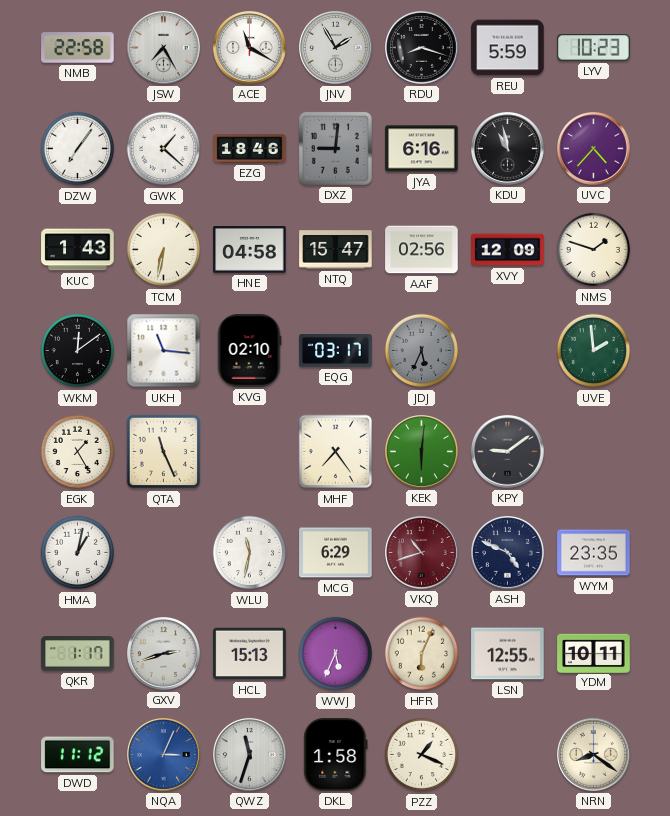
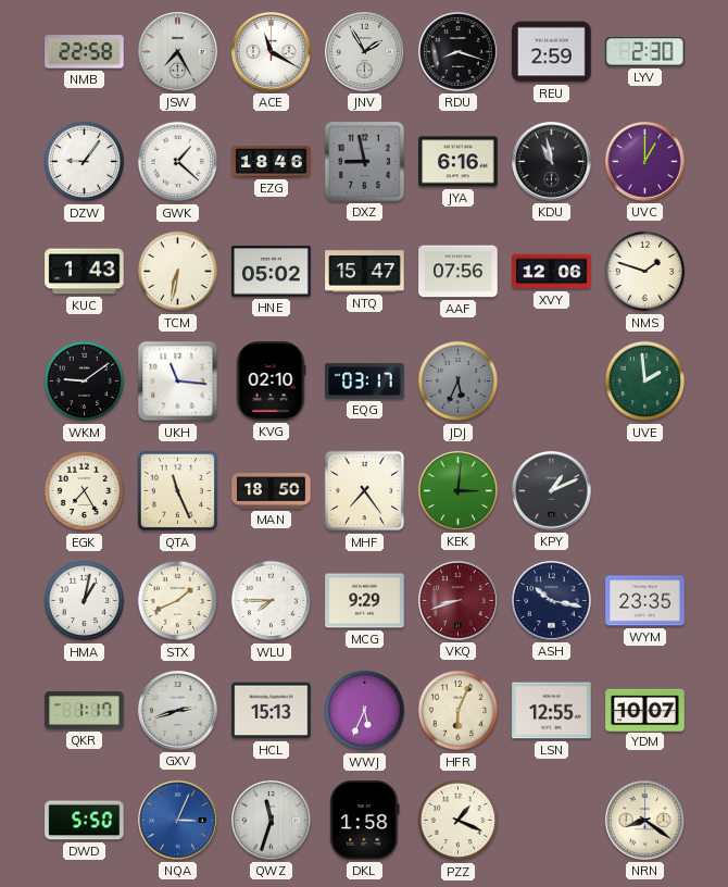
REU: 5:59 -> 2:59
LYV: 10:23 -> 2:30
DZW: 7:06 -> 9:06
DXZ: 9:01 -> 8:58
UVC: 4:37 -> 1:00
HNE: 04:58 -> 05:02
AAF: 02:56 -> 07:56
XVY: 12:09 -> 12:06
WKM: 12:09 -> 9:09
EGK: 1:25 -> 7:25
MAN: none -> 18:50
KEK: 6:01 -> 3:01
KPY: 9:09 -> 1:11
STX: none -> 1:41
WLU: 11:32 -> 7:45
MCG: 6:29 -> 9:29
VKQ: 10:42 -> 8:42
ASH: 4:49 -> 10:17
YDM: 10:11 -> 10:07
DWD: 11:12 -> 5:50
